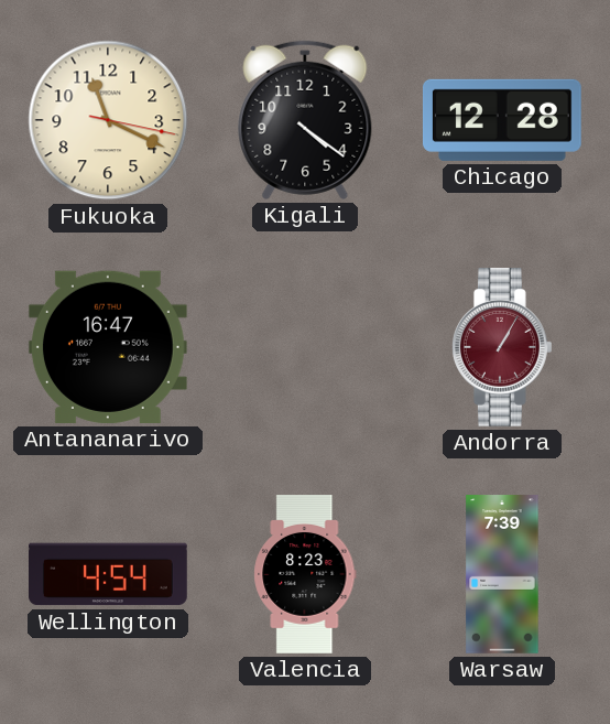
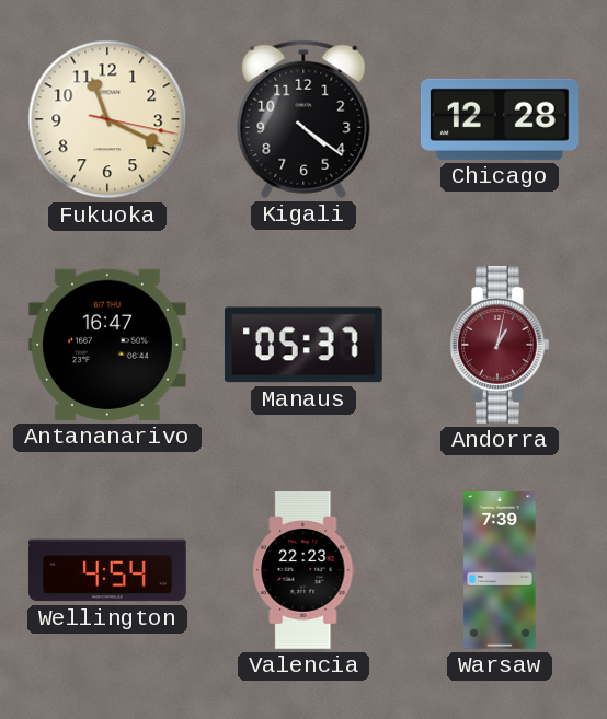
Manaus: none -> 05:37
Andorra: 1:05 -> 1:02
Valencia: 8:23 -> 22:23
